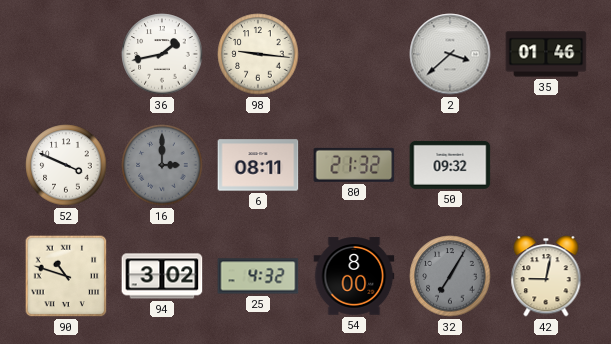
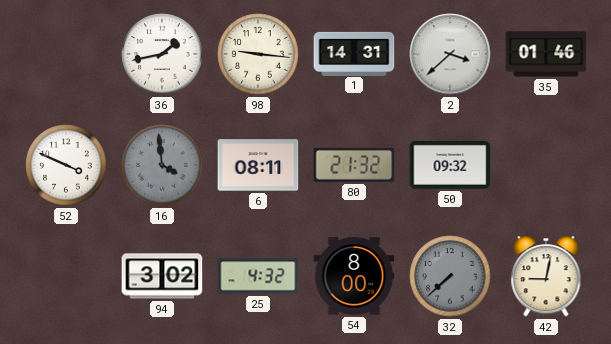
1: none -> 14:31
16: 3:00 -> 3:59
90: 10:48 -> none
32: 7:05 -> 7:38
